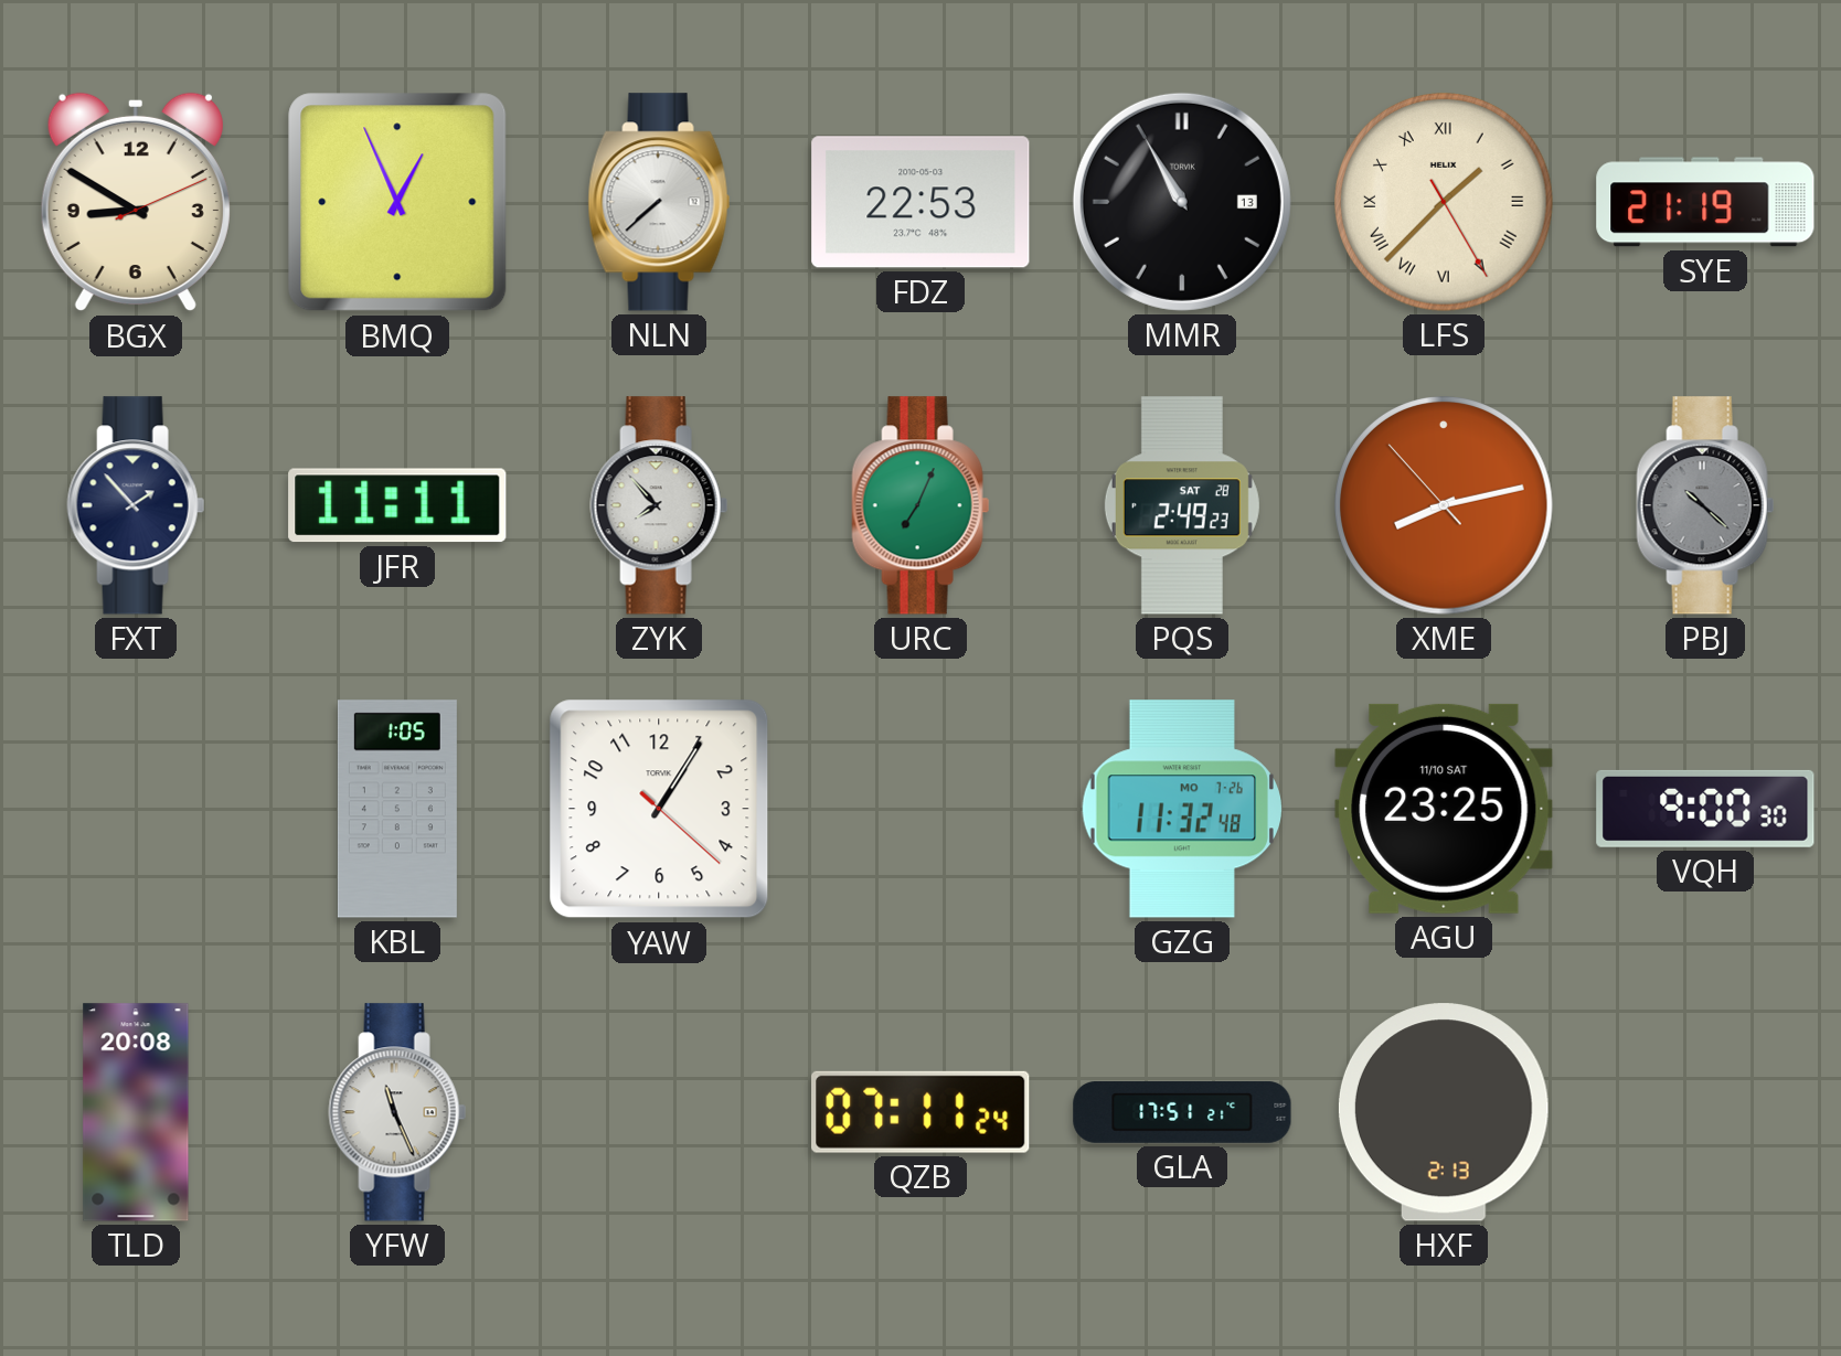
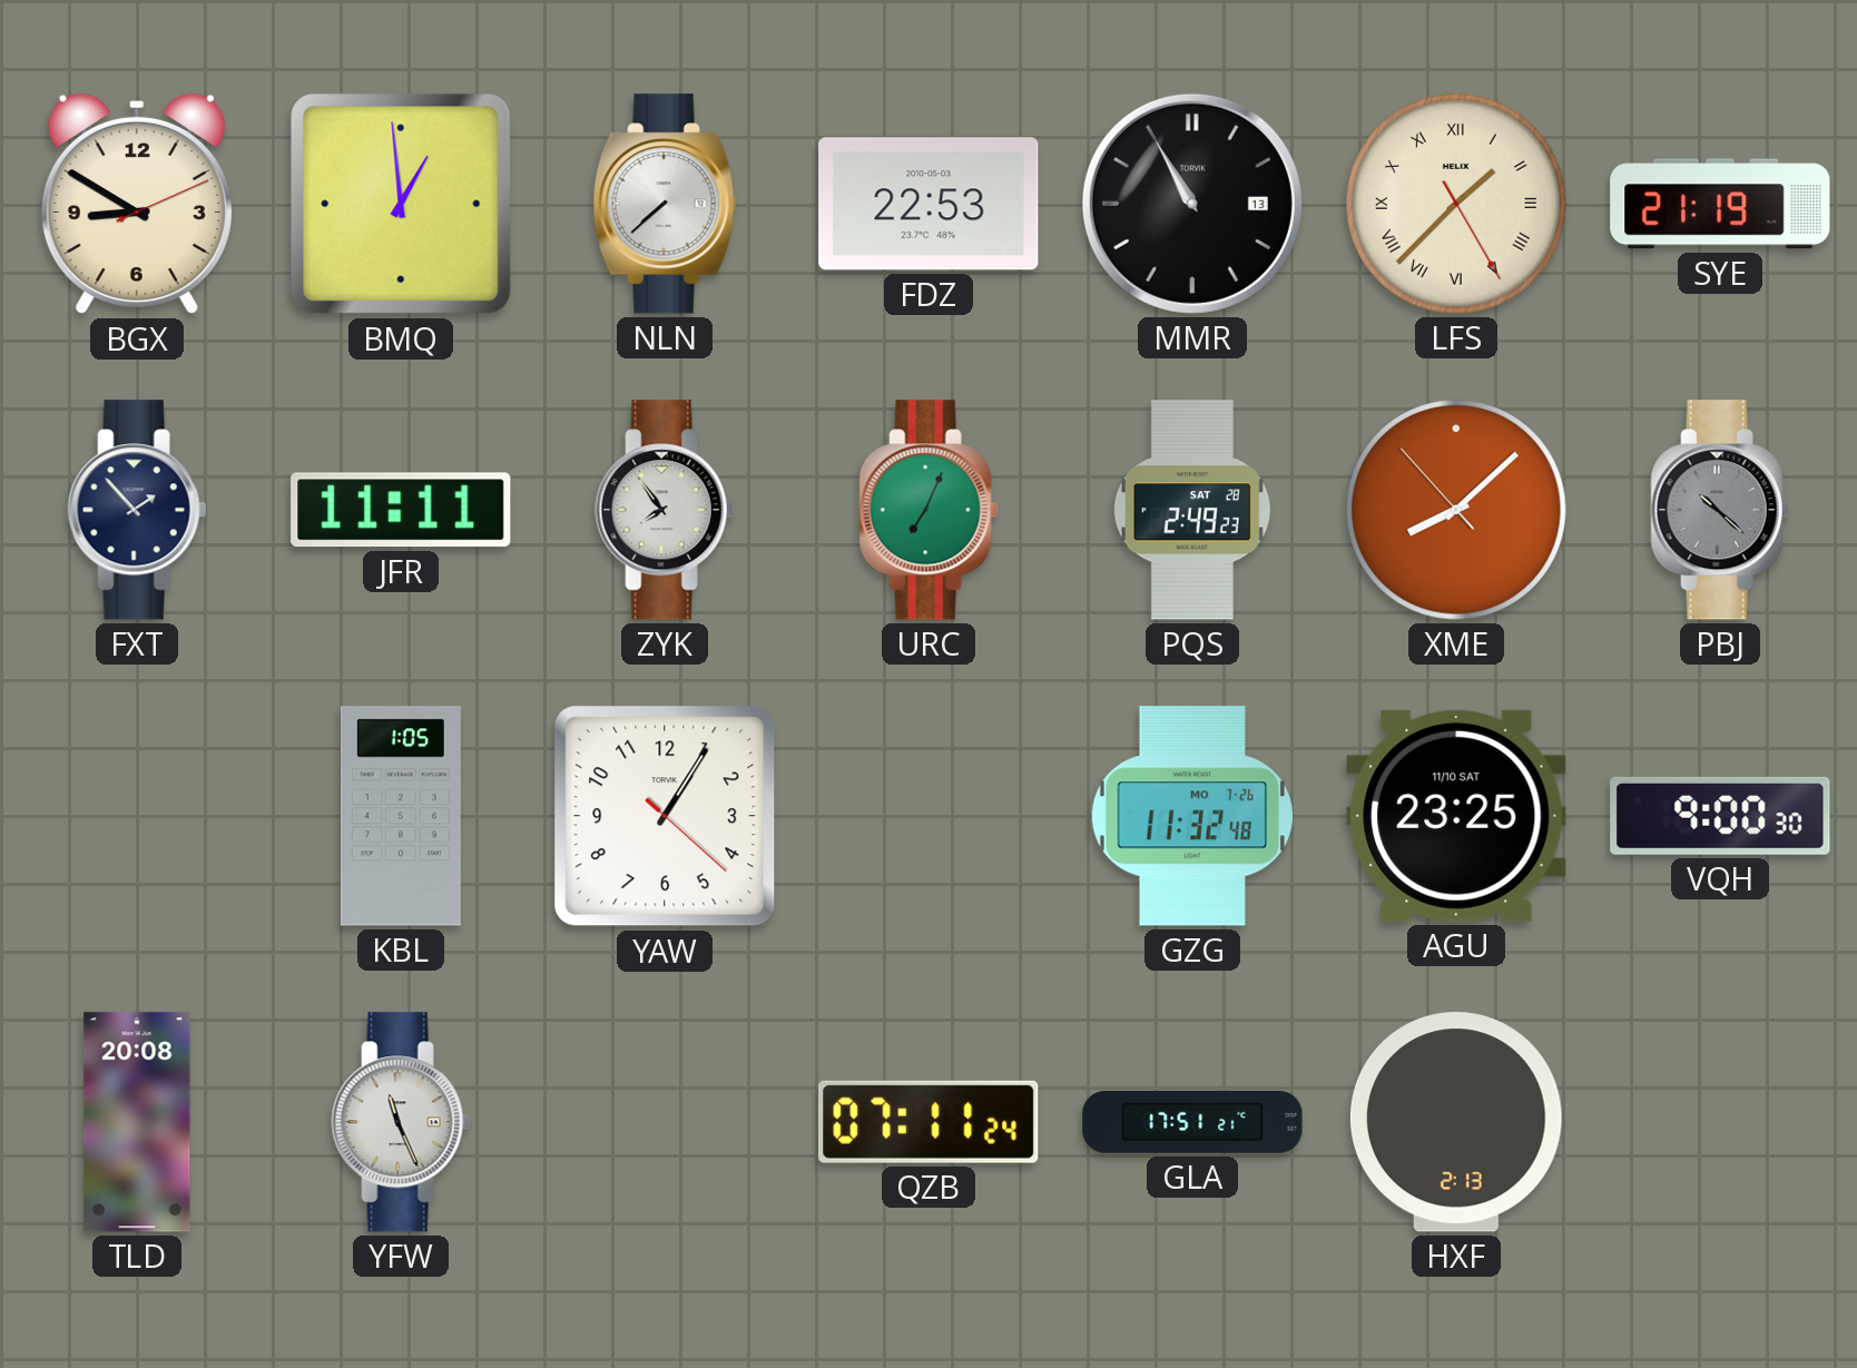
BMQ: 12:56 -> 12:59
ZYK: 7:53 -> 7:54
XME: 8:12 -> 8:07
